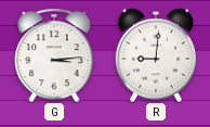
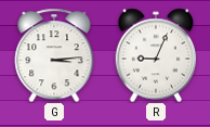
R: 9:01 -> 9:04
